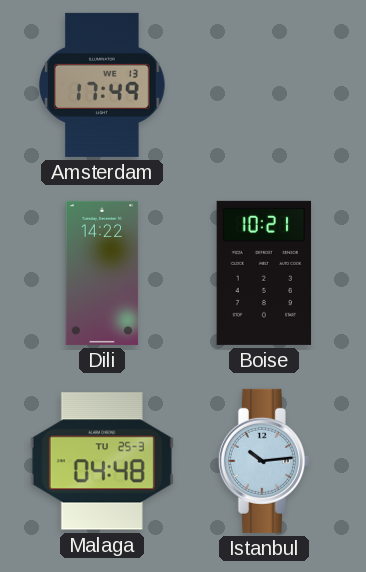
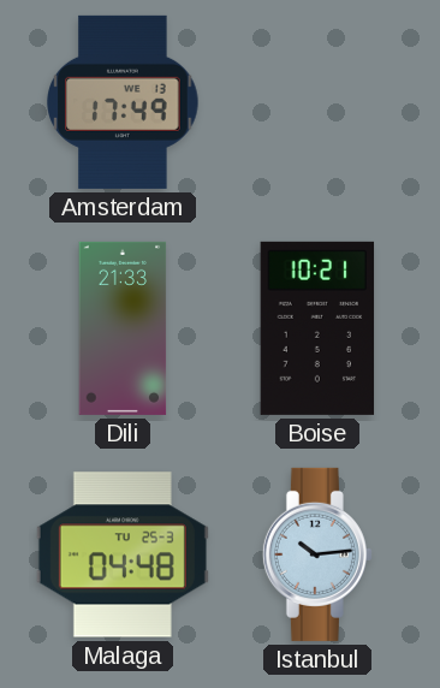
Dili: 14:22 -> 21:33
